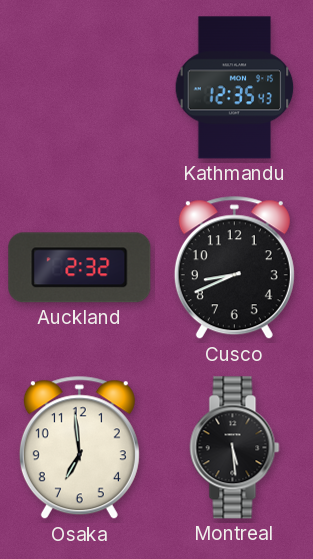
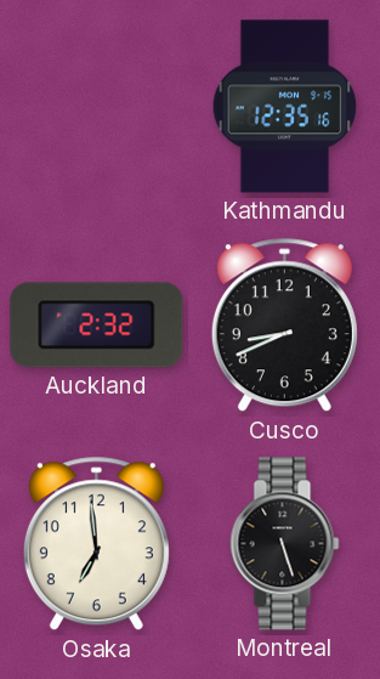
Kathmandu: 12:35:43 -> 12:35:16
Montreal: 5:29 -> 5:27
